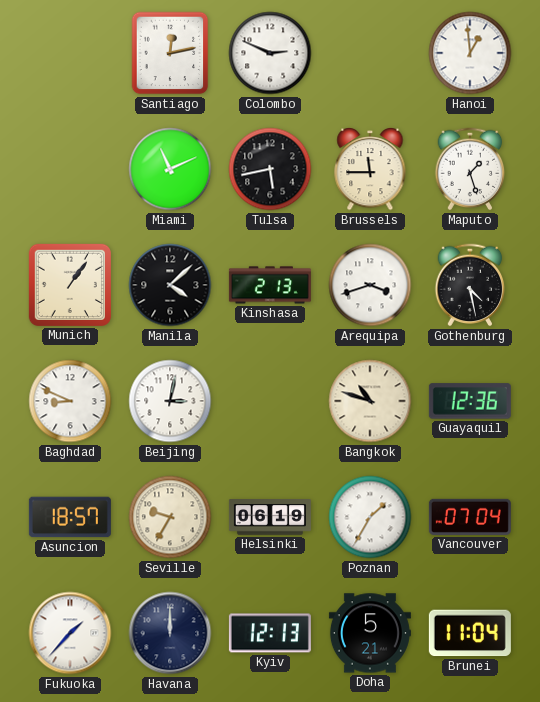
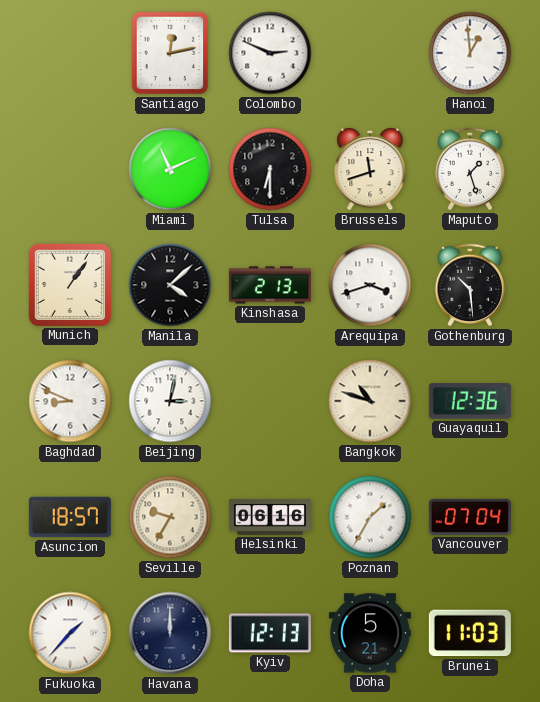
Tulsa: 5:43 -> 6:30
Brussels: 11:45 -> 11:42
Gothenburg: 4:28 -> 10:29
Helsinki: 06:19 -> 06:16
Brunei: 11:04 -> 11:03
